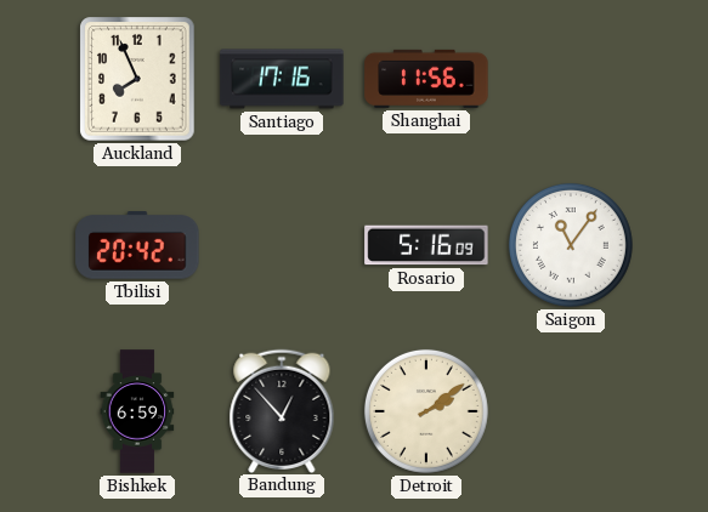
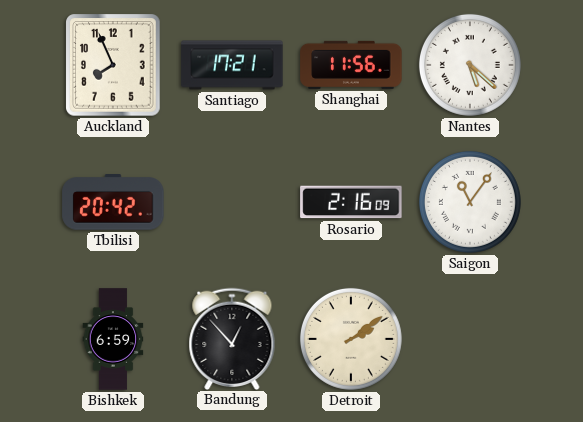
Santiago: 17:16 -> 17:21
Nantes: none -> 5:22
Rosario: 5:16 -> 2:16
